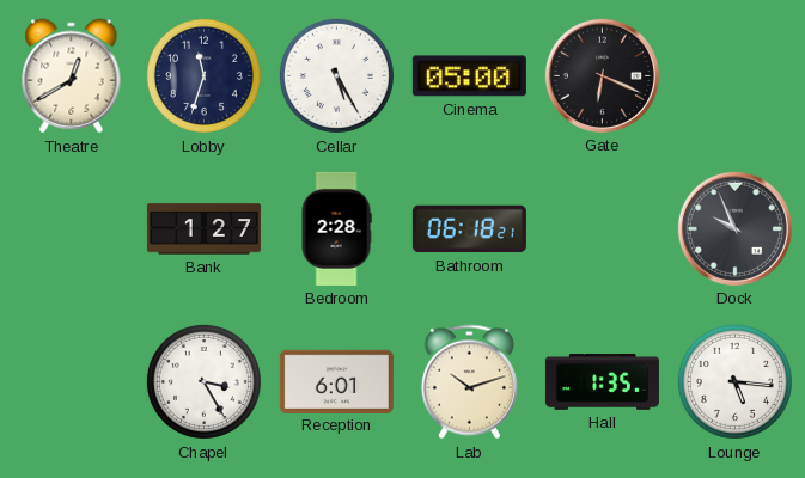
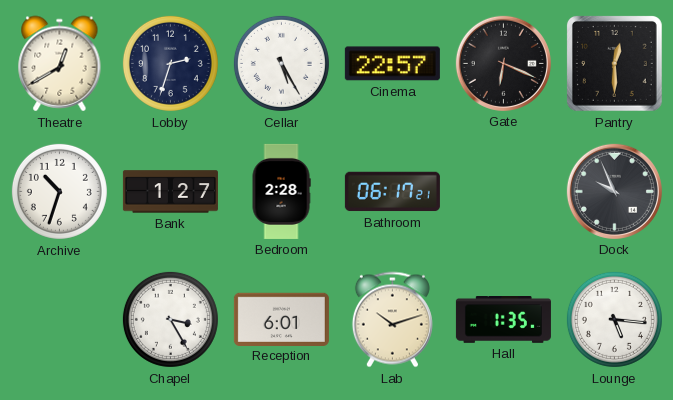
Lobby: 11:33 -> 2:33
Cinema: 05:00 -> 22:57
Pantry: none -> 12:30
Archive: none -> 10:33
Bathroom: 06:18 -> 06:17
